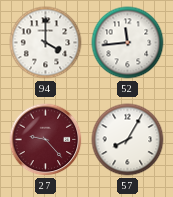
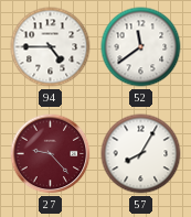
94: 4:00 -> 4:45
52: 11:44 -> 11:39
